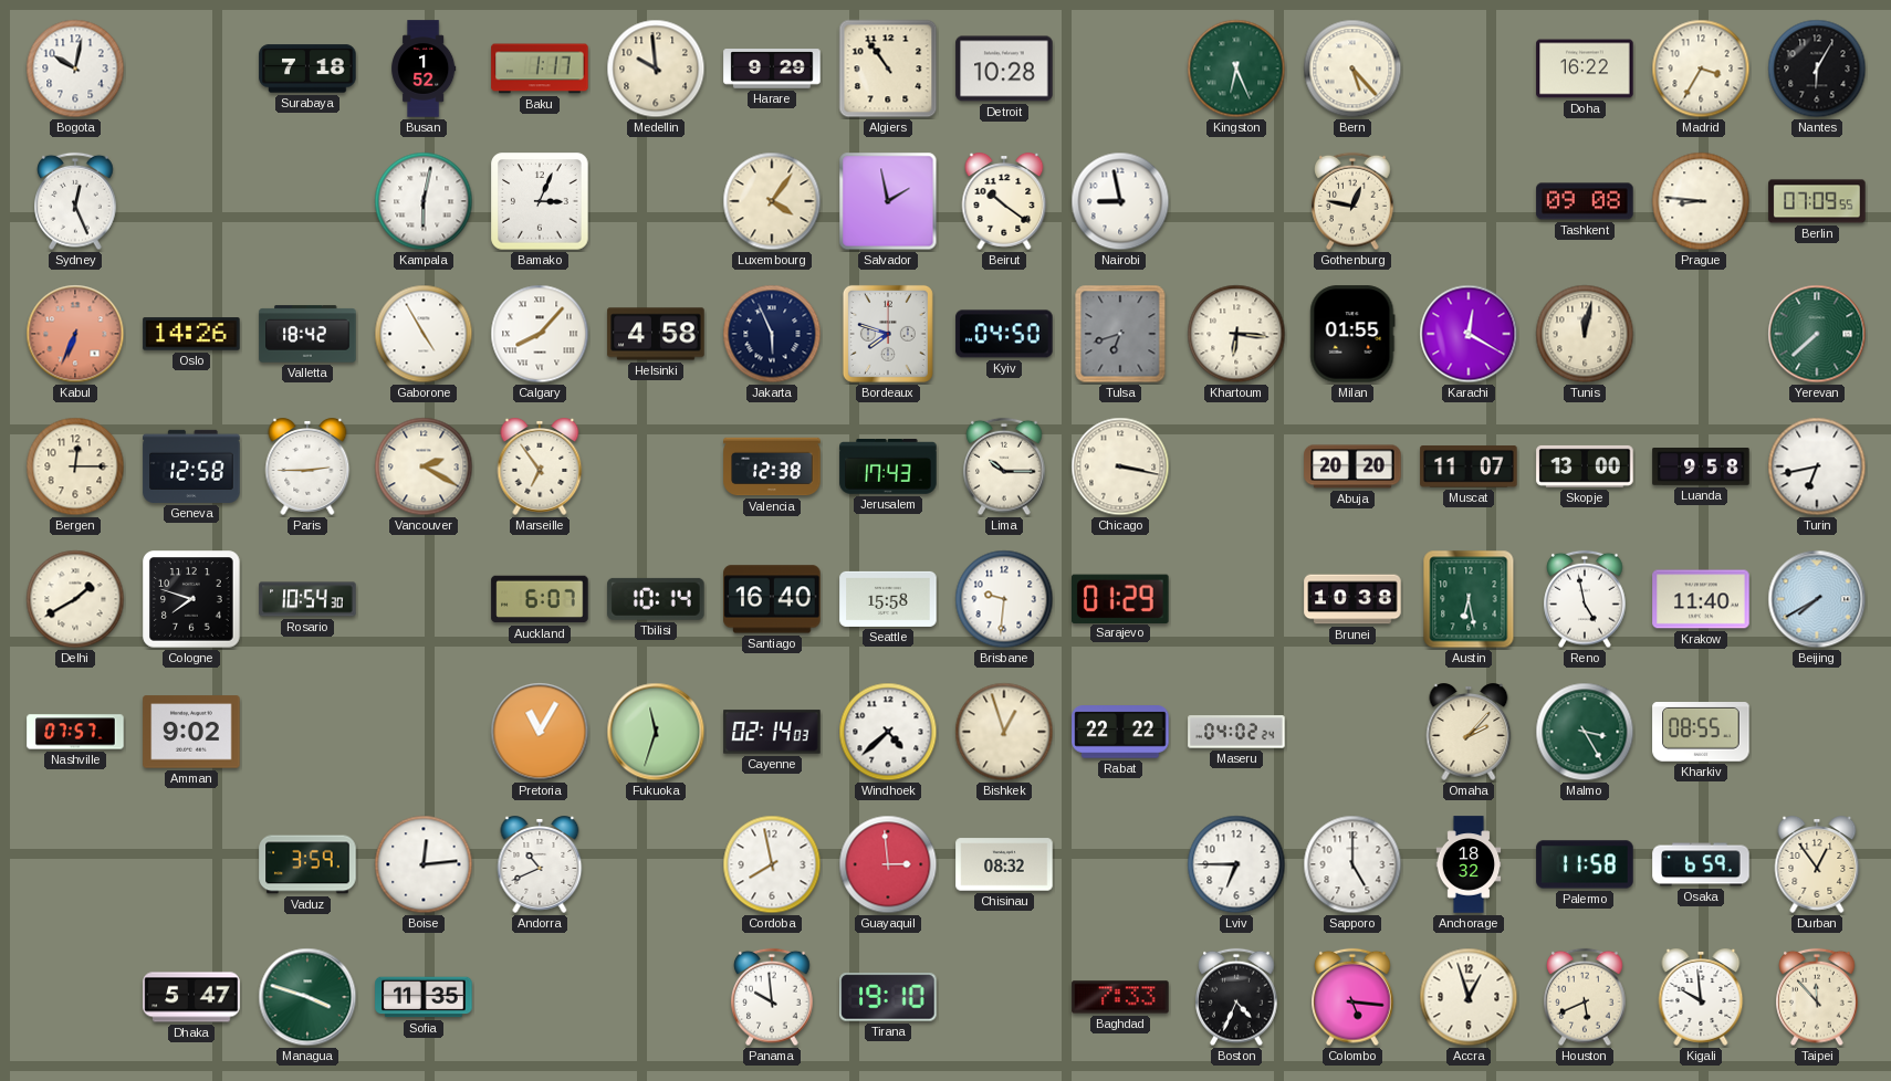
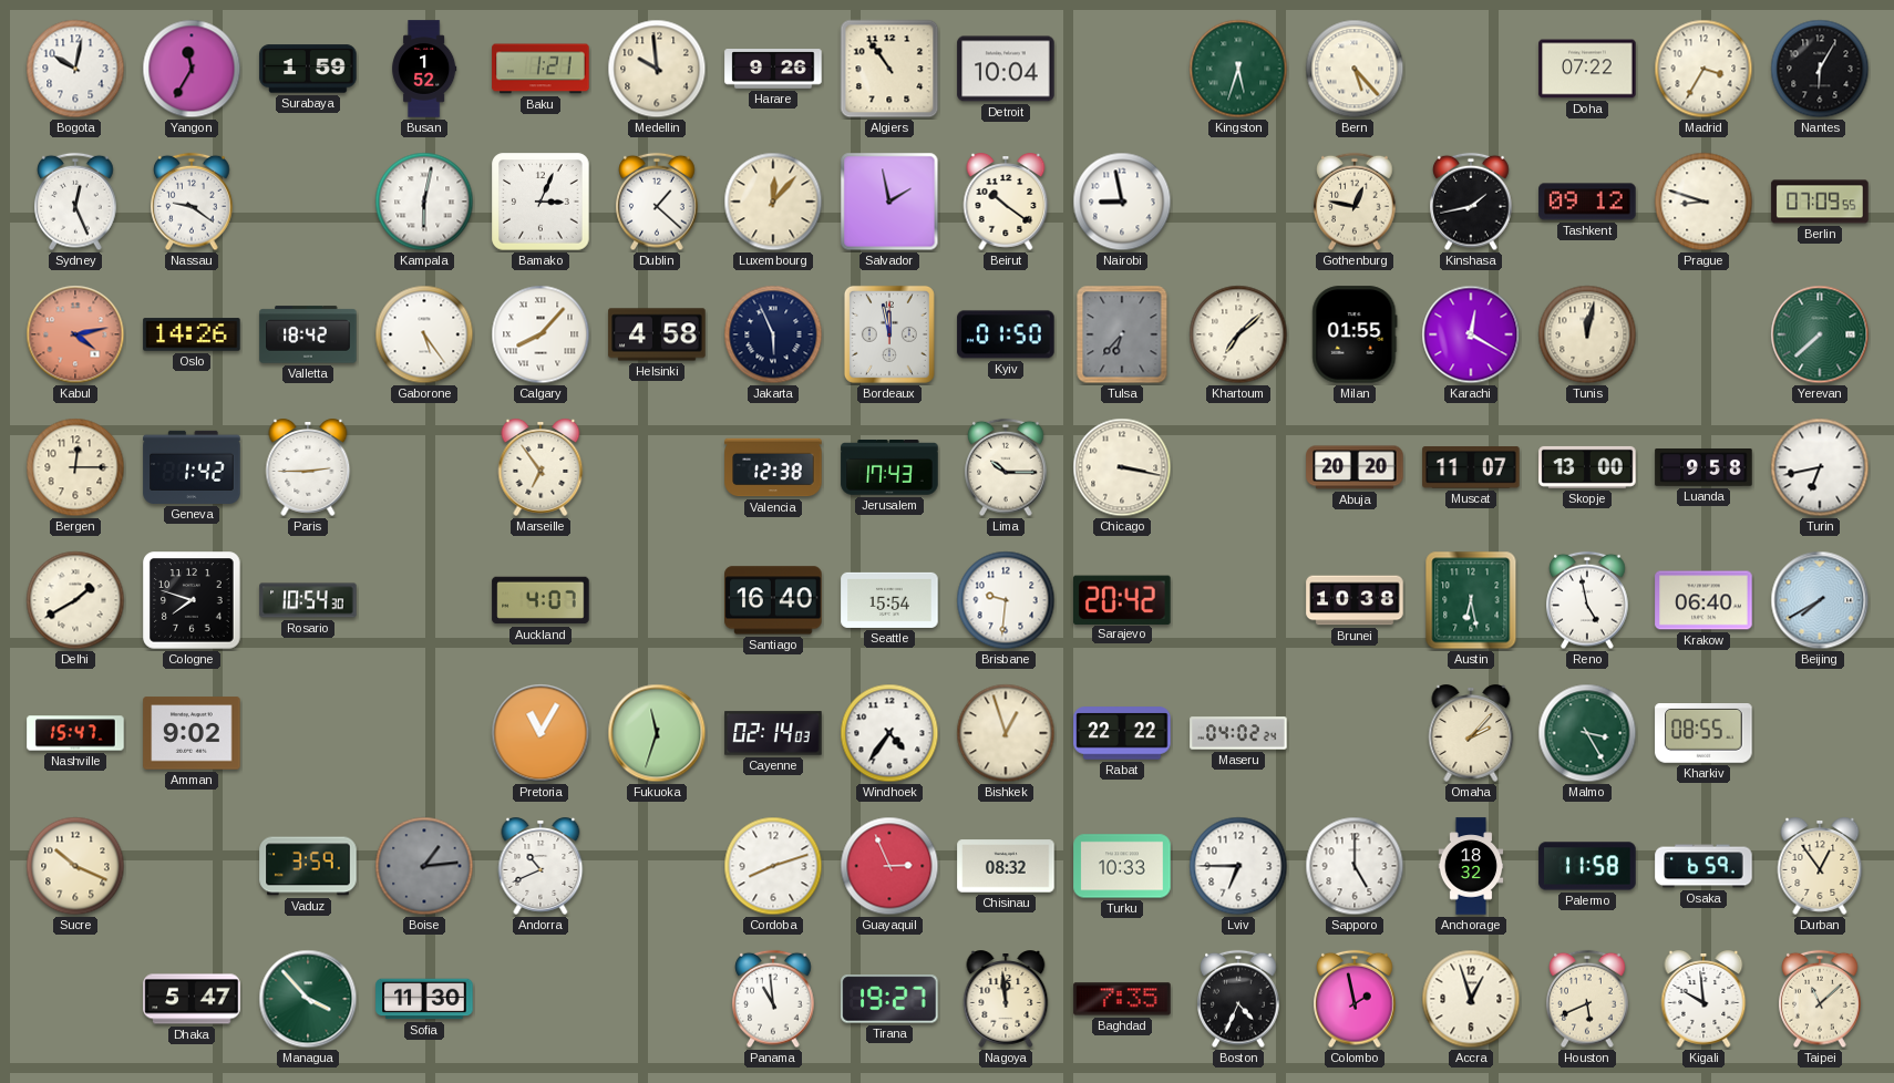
Yangon: none -> 11:35
Surabaya: 7:18 -> 1:59
Baku: 1:17 -> 1:21
Harare: 9:29 -> 9:26
Detroit: 10:28 -> 10:04
Kingston: 6:26 -> 5:33
Doha: 16:22 -> 07:22
Nassau: none -> 9:21
Dublin: none -> 1:22
Luxembourg: 4:06 -> 12:07
Kinshasa: none -> 1:43
Tashkent: 09:08 -> 09:12
Prague: 8:46 -> 8:48
Kabul: 6:34 -> 4:13
Gaborone: 4:55 -> 5:24
Bordeaux: 7:48 -> 11:58
Kyiv: 04:50 -> 01:50
Tulsa: 6:42 -> 6:37
Khartoum: 6:16 -> 7:08
Geneva: 12:58 -> 1:42
Vancouver: 2:20 -> none
Auckland: 6:07 -> 4:07
Tbilisi: 10:14 -> none
Seattle: 15:58 -> 15:54
Sarajevo: 01:29 -> 20:42
Krakow: 11:40 -> 06:40
Nashville: 07:57 -> 15:47
Windhoek: 4:38 -> 4:36
Sucre: none -> 10:19
Boise: 12:14 -> 1:14
Boise dial: white -> grey
Cordoba: 7:58 -> 8:12
Guayaquil: 2:59 -> 2:56
Turku: none -> 10:33
Managua: 3:48 -> 3:53
Sofia: 11:35 -> 11:30
Panama: 9:59 -> 10:59
Tirana: 19:10 -> 19:27
Nagoya: none -> 11:59
Baghdad: 7:33 -> 7:35
Colombo: 5:16 -> 1:58
Taipei: 11:53 -> 11:08
